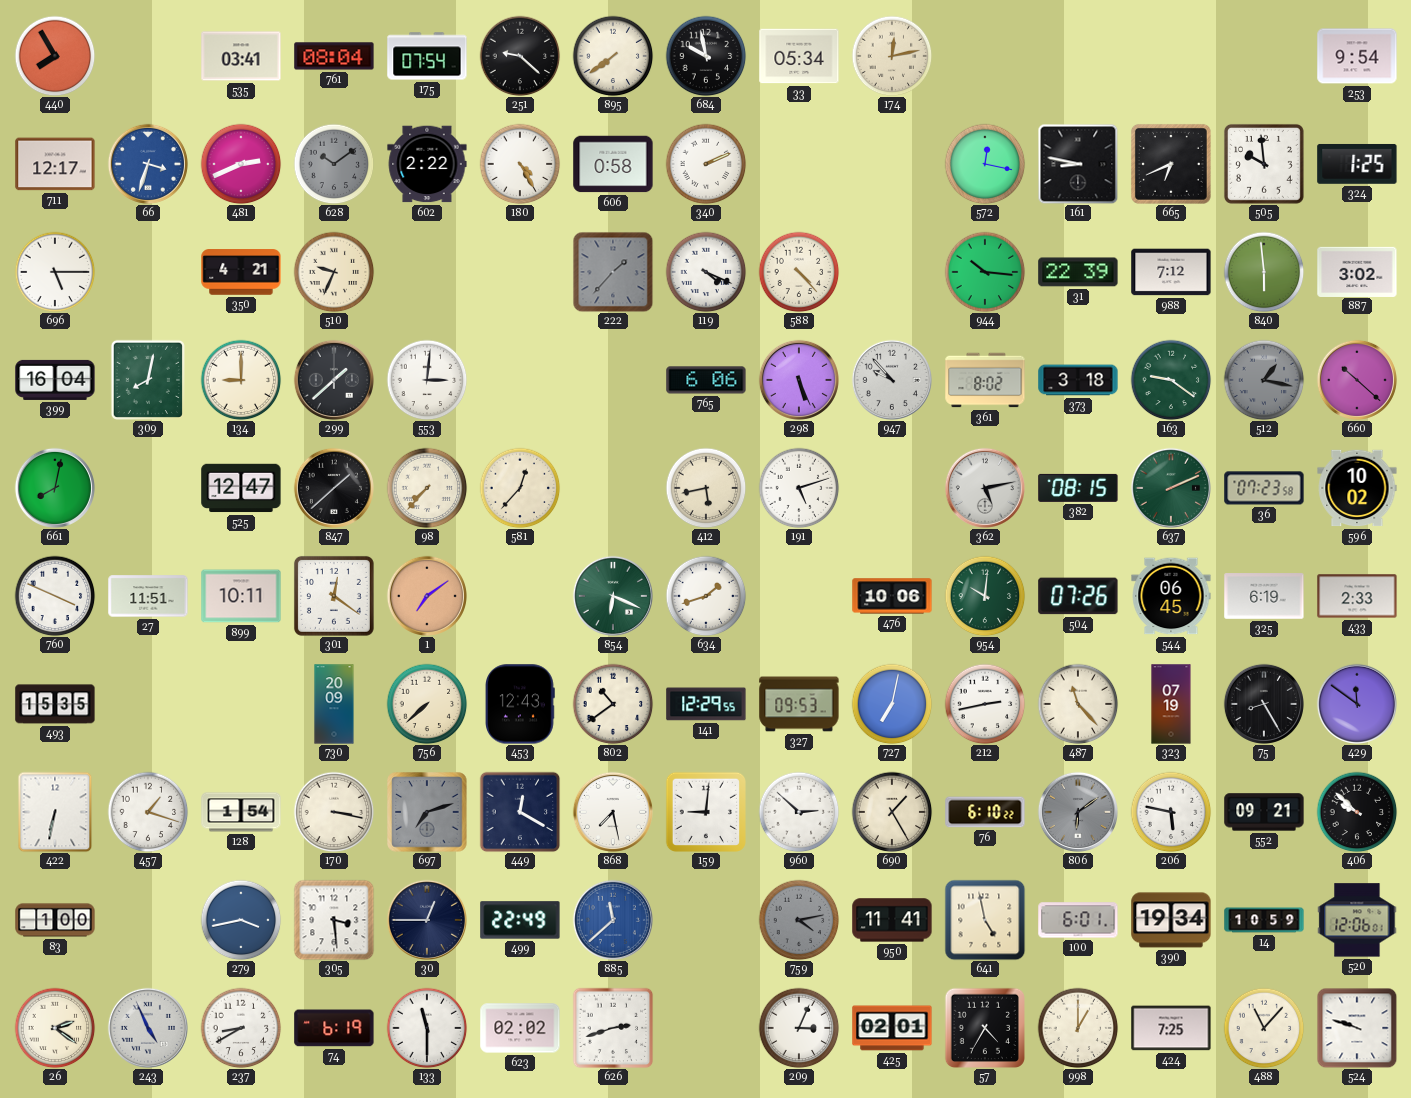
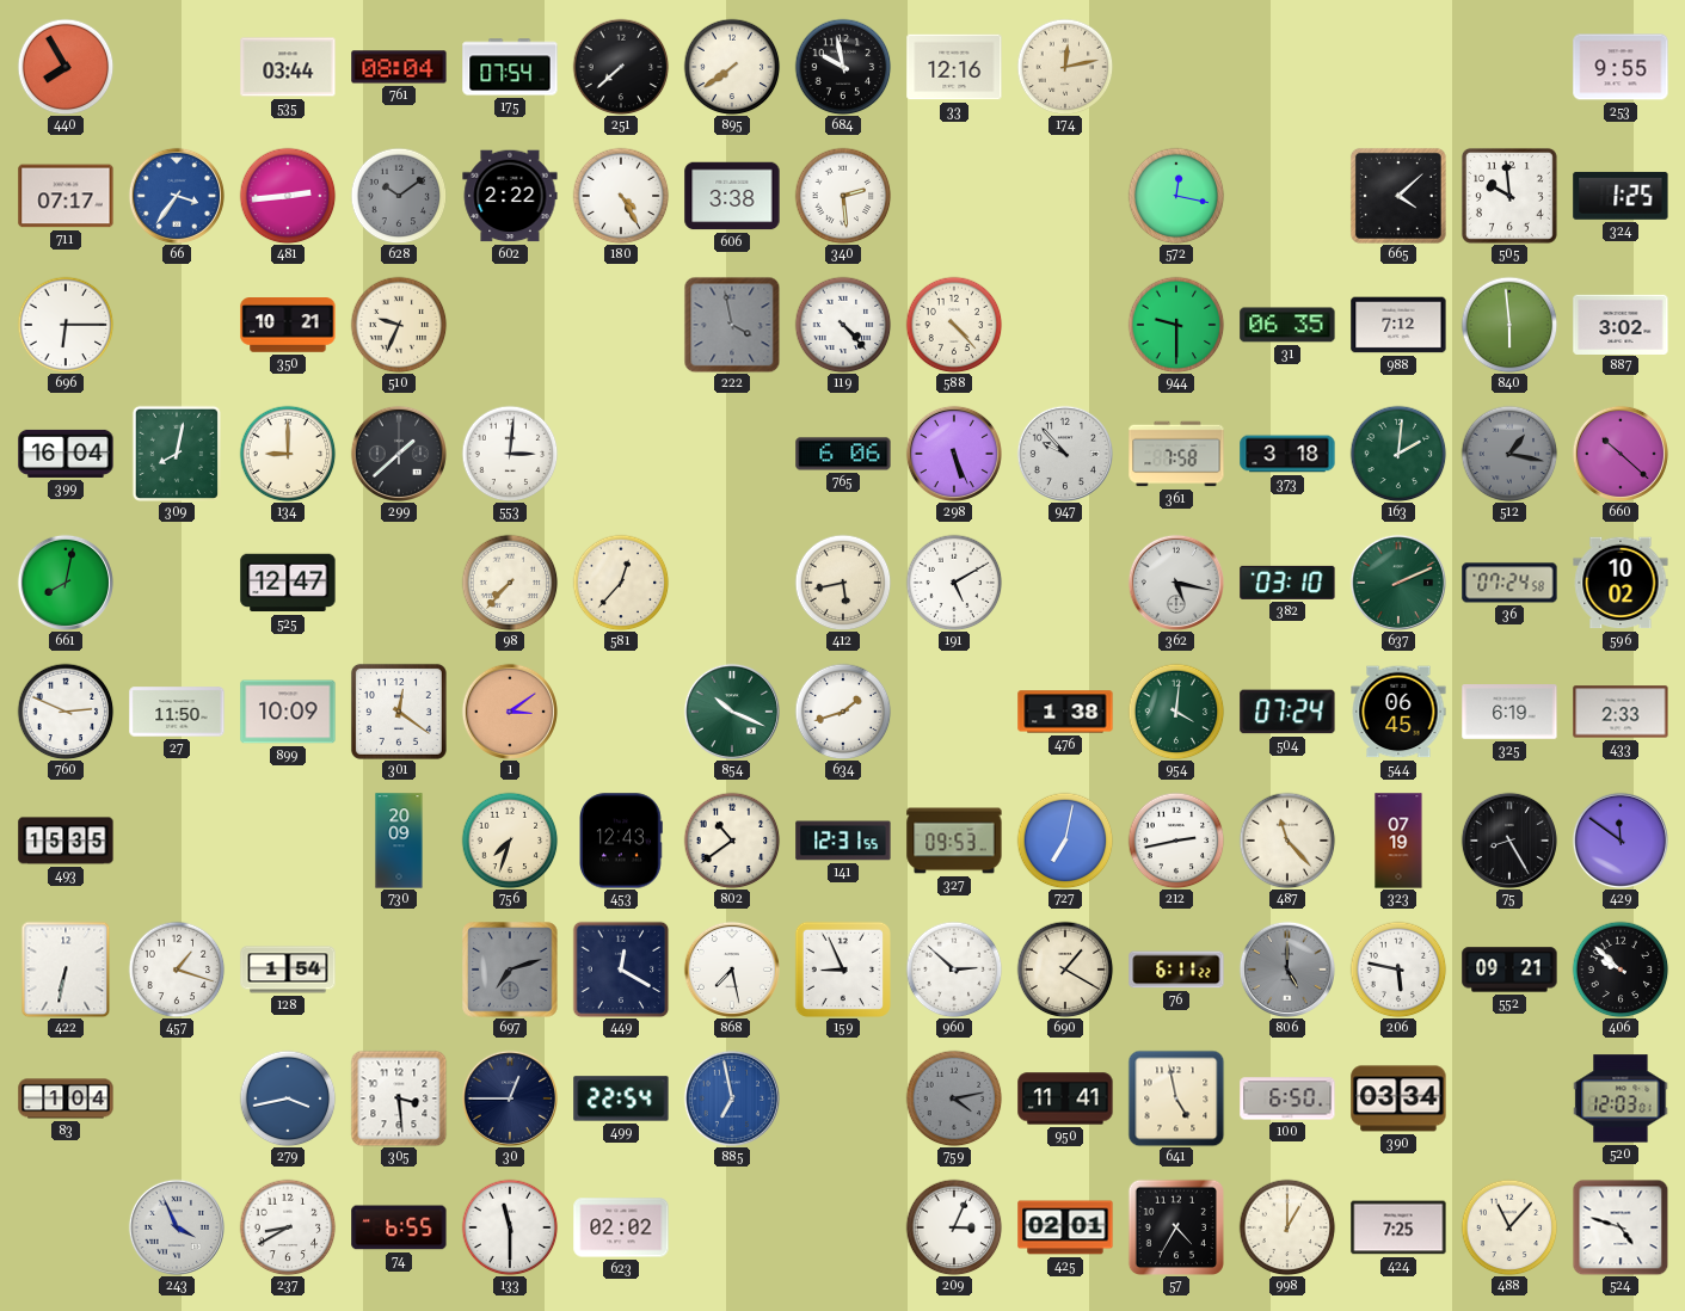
535: 03:41 -> 03:44
251: 9:22 -> 7:38
33: 05:34 -> 12:16
253: 9:54 -> 9:55
711: 12:17 -> 07:17
66: 3:33 -> 3:36
481: 2:41 -> 2:44
606: 0:58 -> 3:38
340: 2:11 -> 2:29
161: 8:47 -> none
665: 6:41 -> 4:08
696: 5:15 -> 6:15
350: 4:21 -> 10:21
222: 1:37 -> 3:58
119: 4:19 -> 4:23
944: 10:16 -> 9:30
31: 22:39 -> 06:35
361: 8:02 -> 7:58
163: 9:21 -> 2:01
847: 1:38 -> none
191: 5:12 -> 5:10
362: 5:13 -> 5:17
382: 08:15 -> 03:10
36: 07:23 -> 07:24
760: 3:49 -> 2:49
27: 11:51 -> 11:50
899: 10:11 -> 10:09
1: 7:09 -> 3:09
854: 6:19 -> 10:19
476: 10:06 -> 1:38
954: 10:01 -> 4:01
504: 07:26 -> 07:24
756: 7:38 -> 7:33
141: 12:29 -> 12:31
170: 3:17 -> none
159: 9:01 -> 8:56
690: 1:25 -> 1:20
76: 6:10 -> 6:11
806: 6:09 -> 5:00
83: 1:00 -> 1:04
499: 22:49 -> 22:54
885: 11:38 -> 6:58
100: 6:01 -> 6:50
390: 19:34 -> 03:34
14: 10:59 -> none
520: 12:06 -> 12:03
26: 2:21 -> none
243: 4:56 -> 3:56
74: 6:19 -> 6:55
626: 2:42 -> none
524: 9:48 -> 4:48
